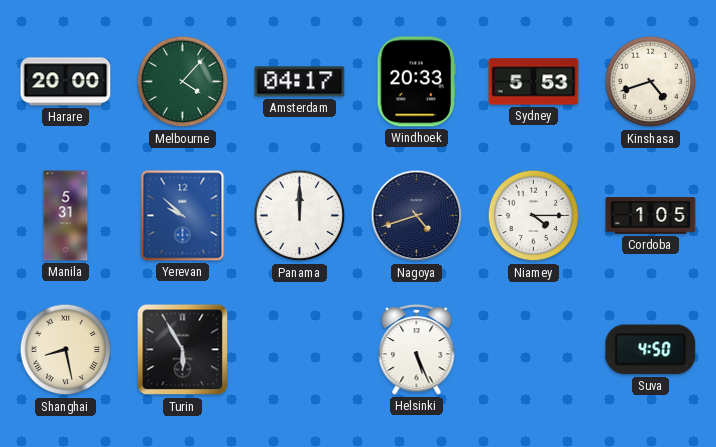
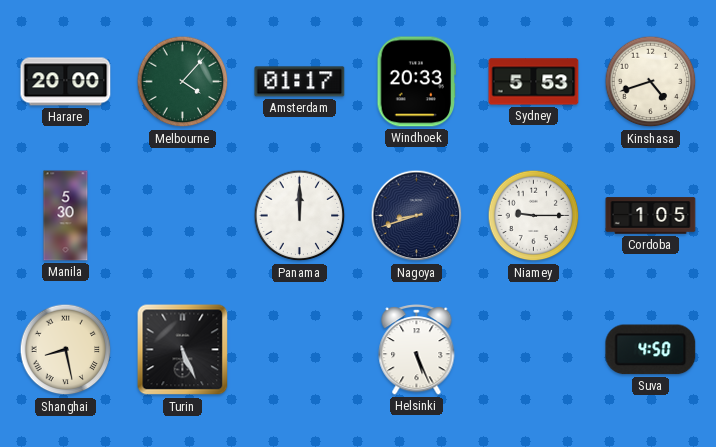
Amsterdam: 04:17 -> 01:17
Manila: 5:31 -> 5:30
Yerevan: 9:52 -> none
Nagoya: 4:42 -> 8:42
Niamey: 4:15 -> 9:15
Turin: 5:55 -> 5:26
